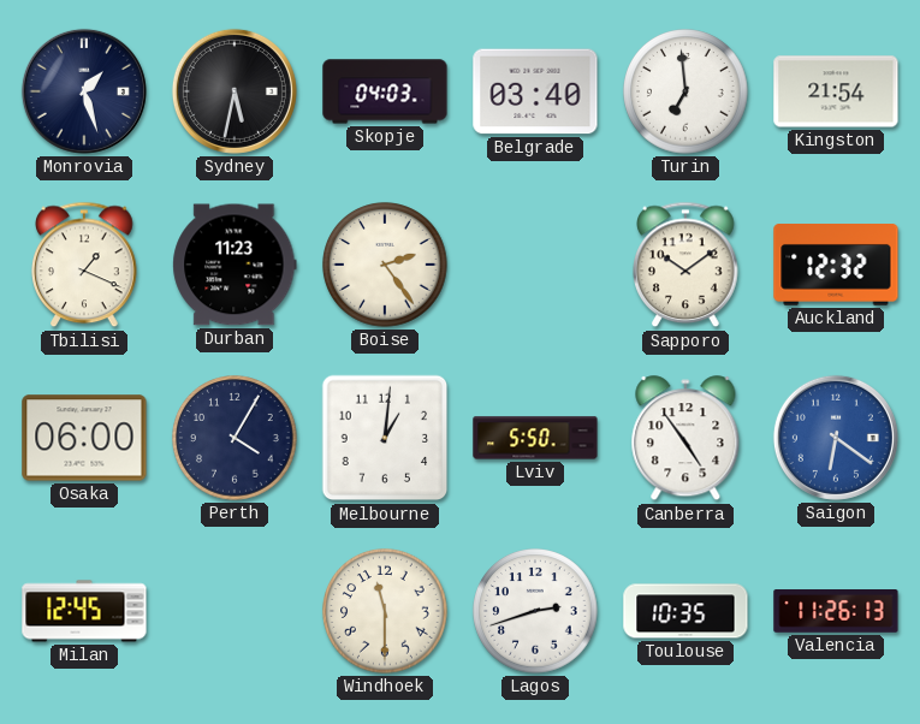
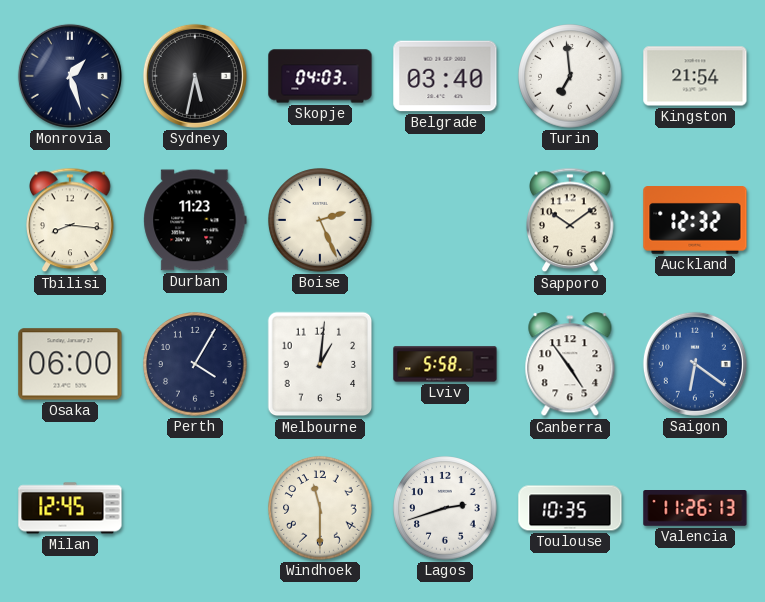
Tbilisi: 1:19 -> 8:16
Boise: 2:24 -> 2:26
Lviv: 5:50 -> 5:58
